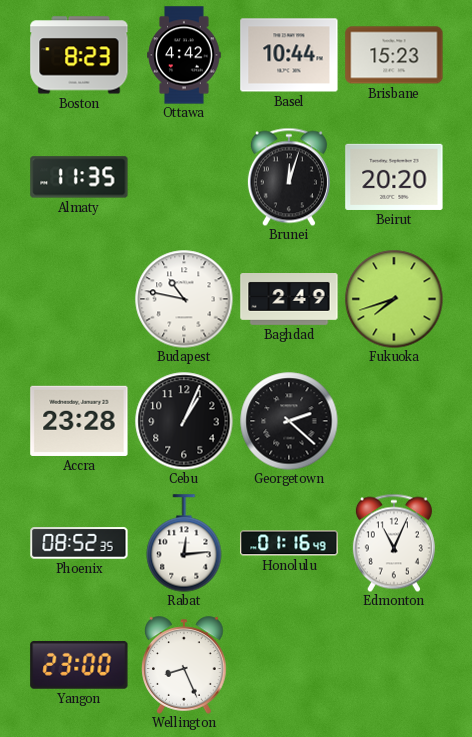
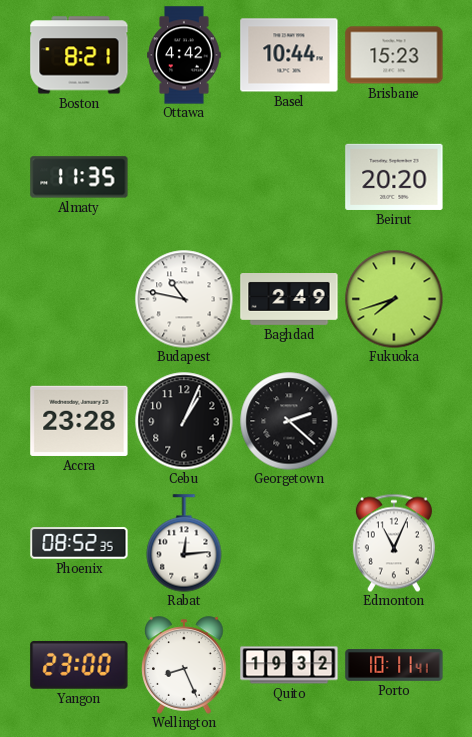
Boston: 8:23 -> 8:21
Brunei: 12:03 -> none
Honolulu: 01:16 -> none
Quito: none -> 19:32
Porto: none -> 10:11
